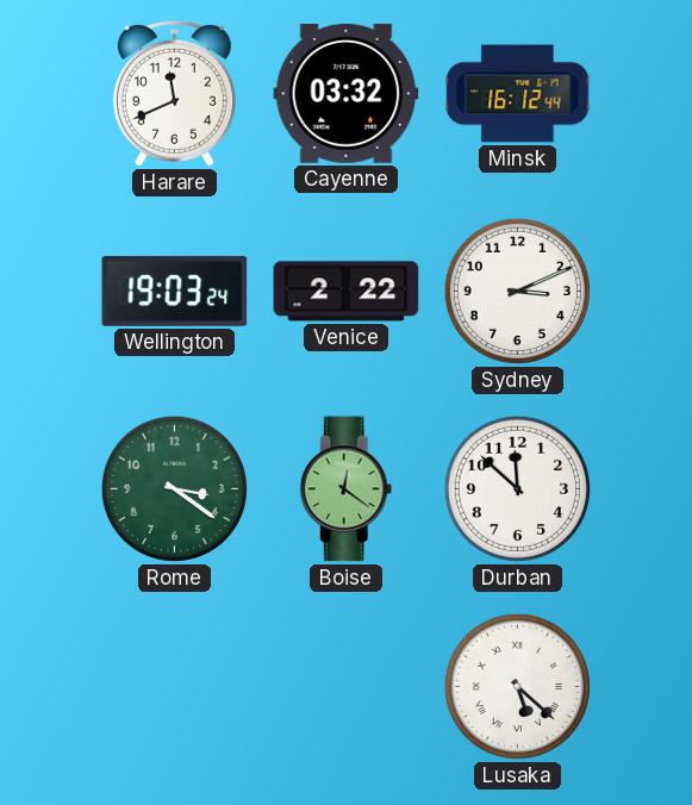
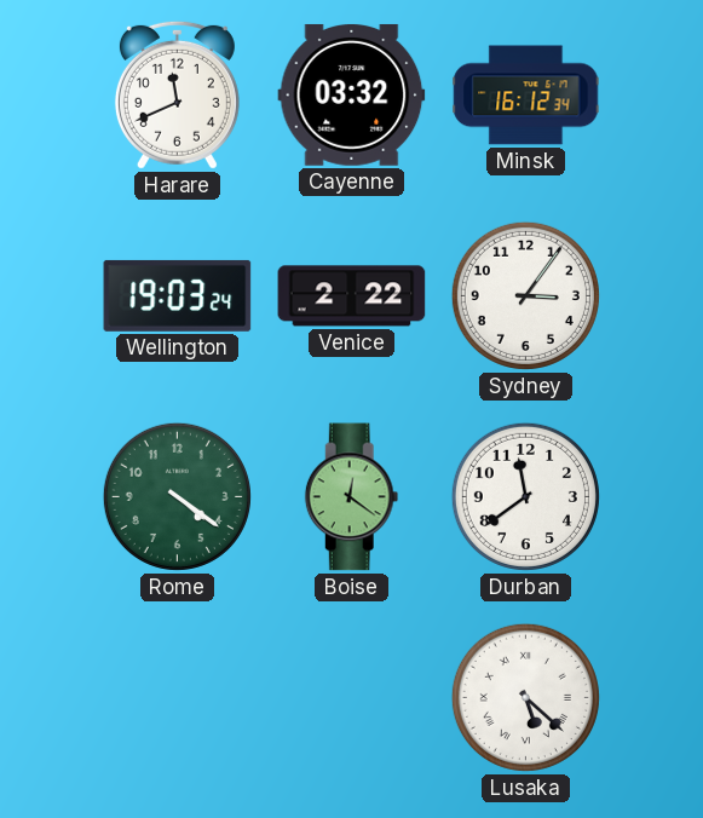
Minsk: 16:12:44 -> 16:12:34
Sydney: 3:11 -> 3:06
Rome: 3:21 -> 4:21
Durban: 11:52 -> 11:39
